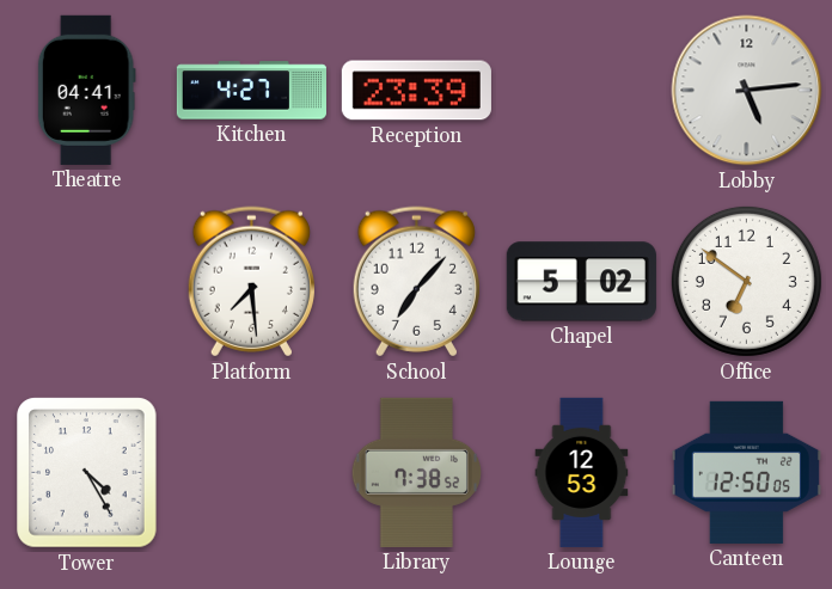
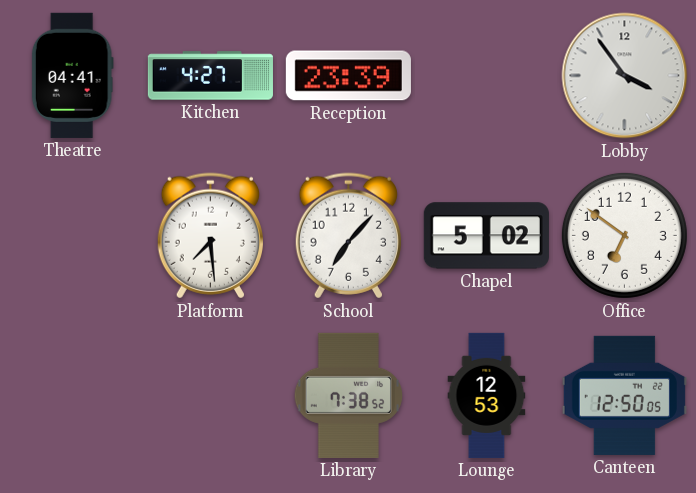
Lobby: 5:14 -> 3:54
Tower: 4:25 -> none
